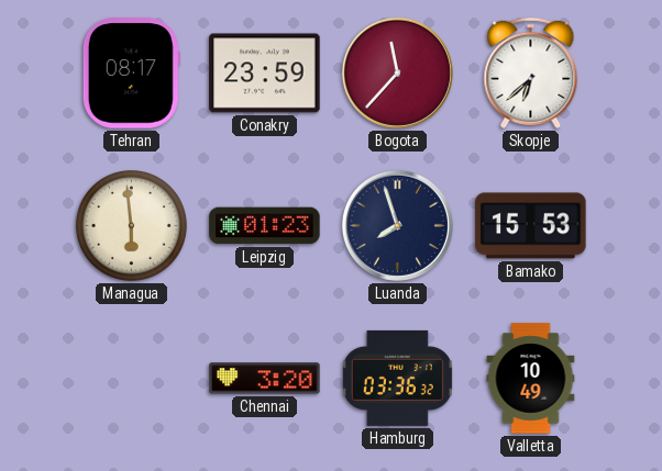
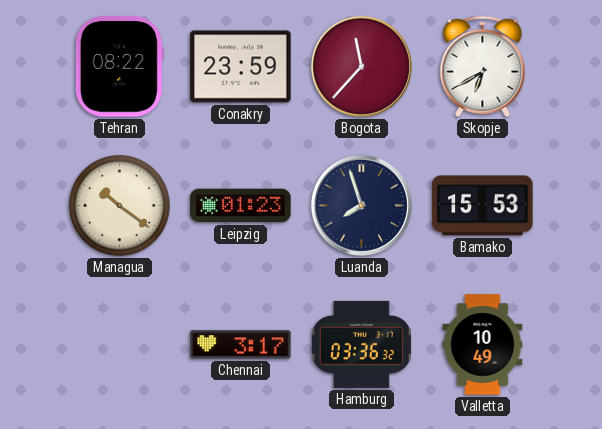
Tehran: 08:17 -> 08:22
Skopje: 6:38 -> 6:40
Managua: 5:59 -> 10:21
Chennai: 3:20 -> 3:17
